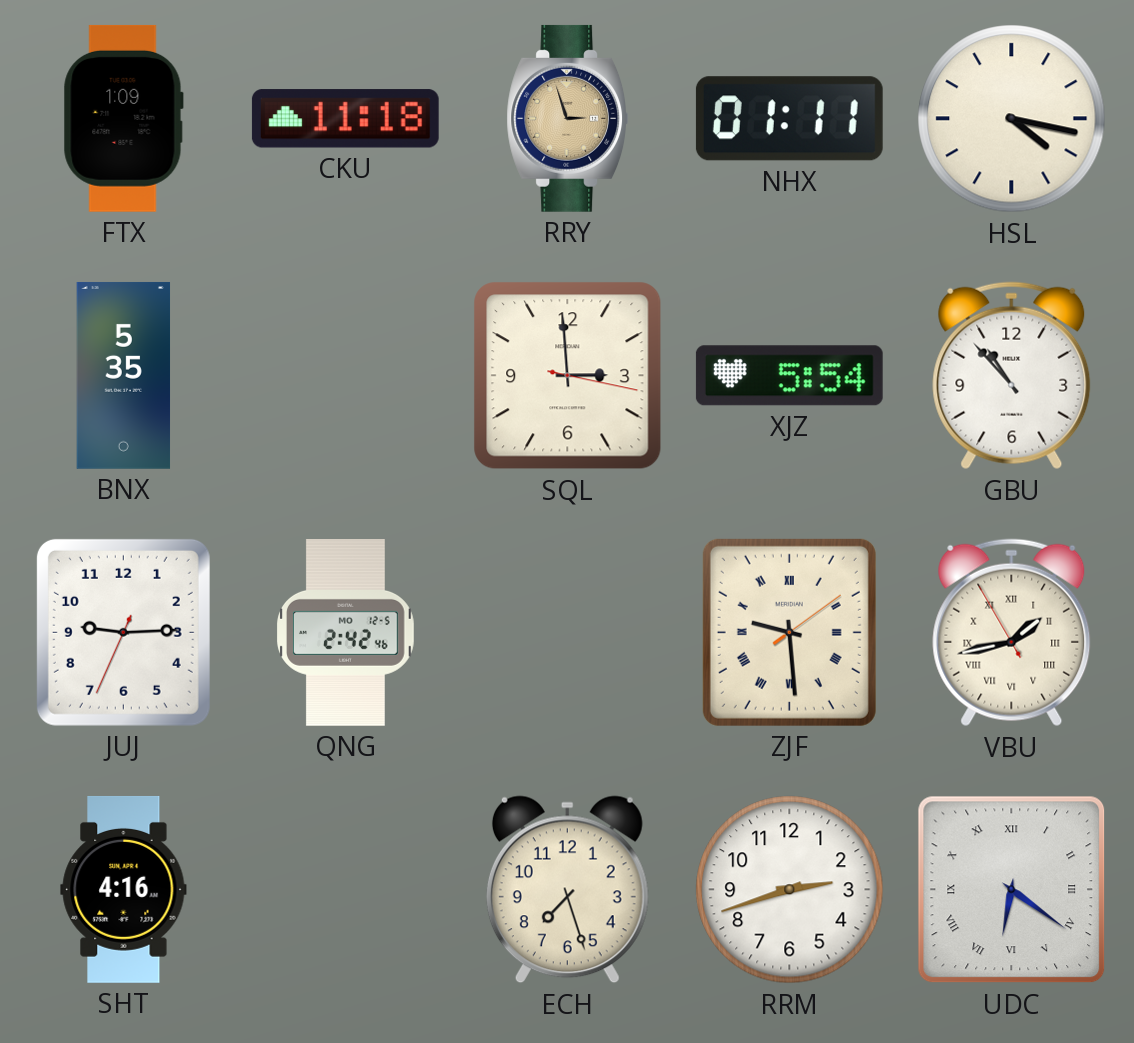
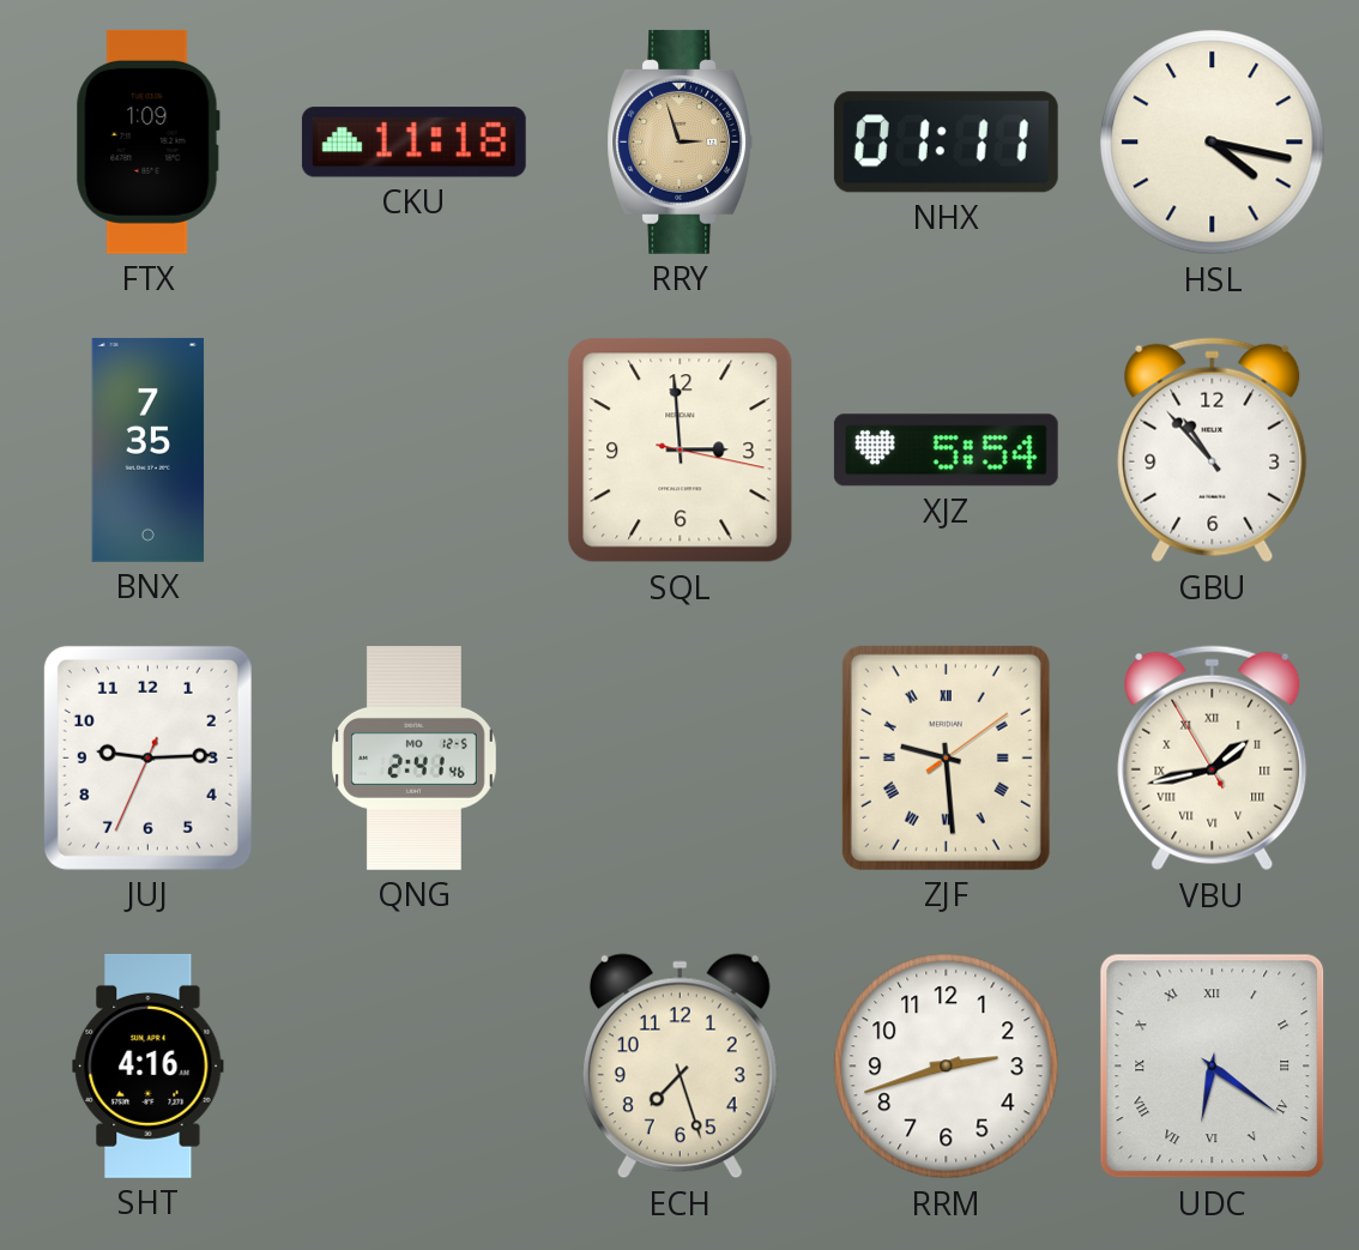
BNX: 5:35 -> 7:35
QNG: 2:42 -> 2:41
